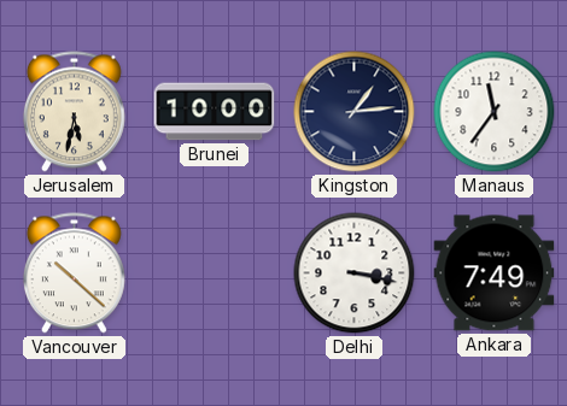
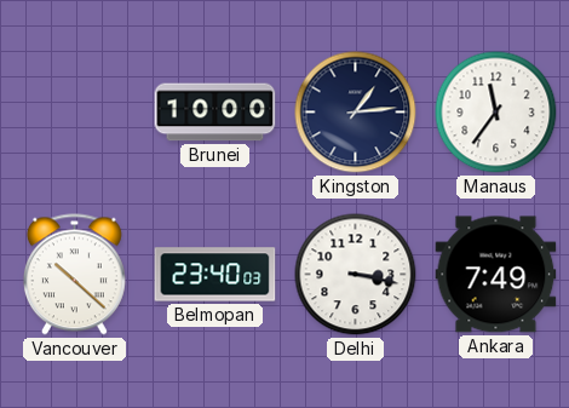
Jerusalem: 5:32 -> none
Belmopan: none -> 23:40
